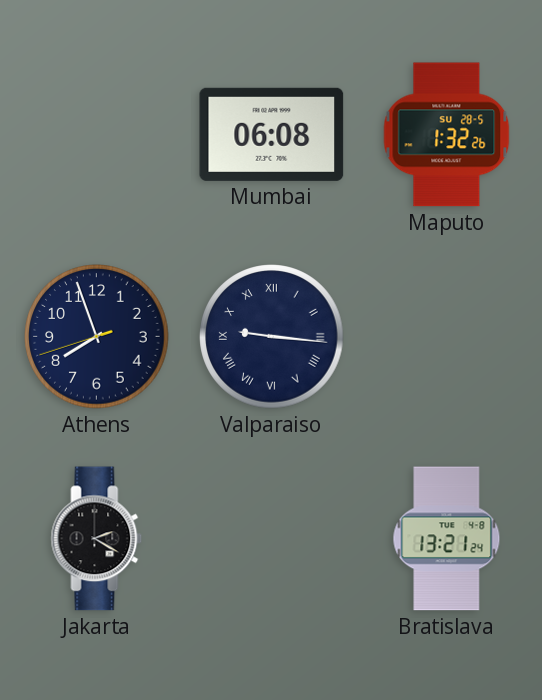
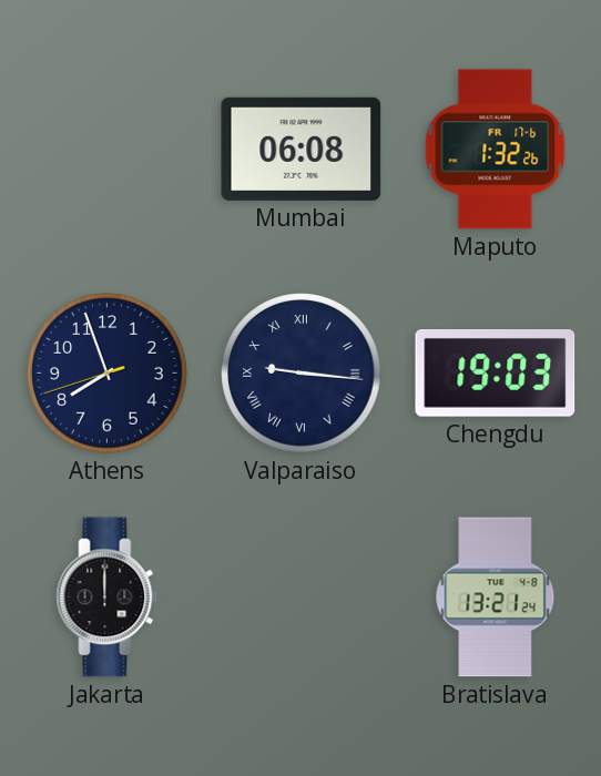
Maputo date: SU 28-5 -> FR 17-6
Chengdu: none -> 19:03
Jakarta: 2:20 -> 12:00
